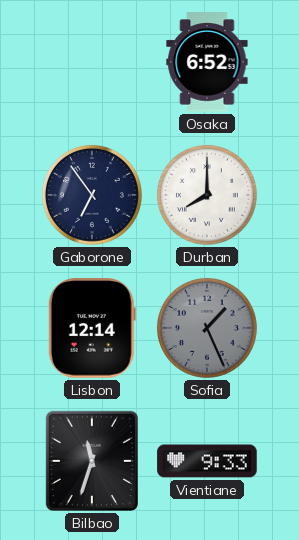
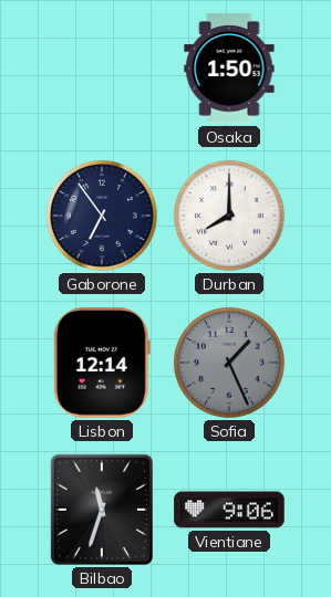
Osaka: 6:52 -> 1:50
Vientiane: 9:33 -> 9:06
